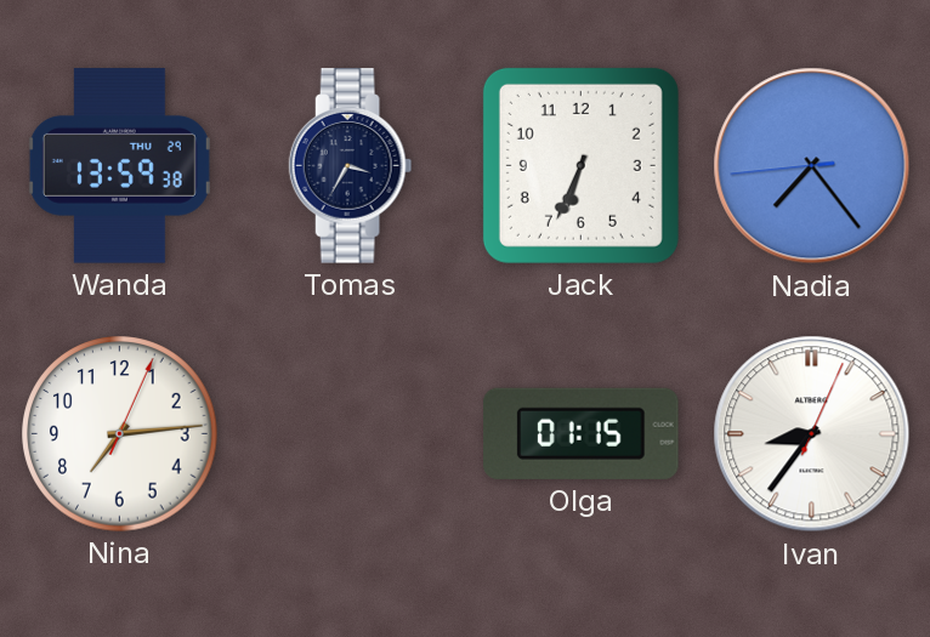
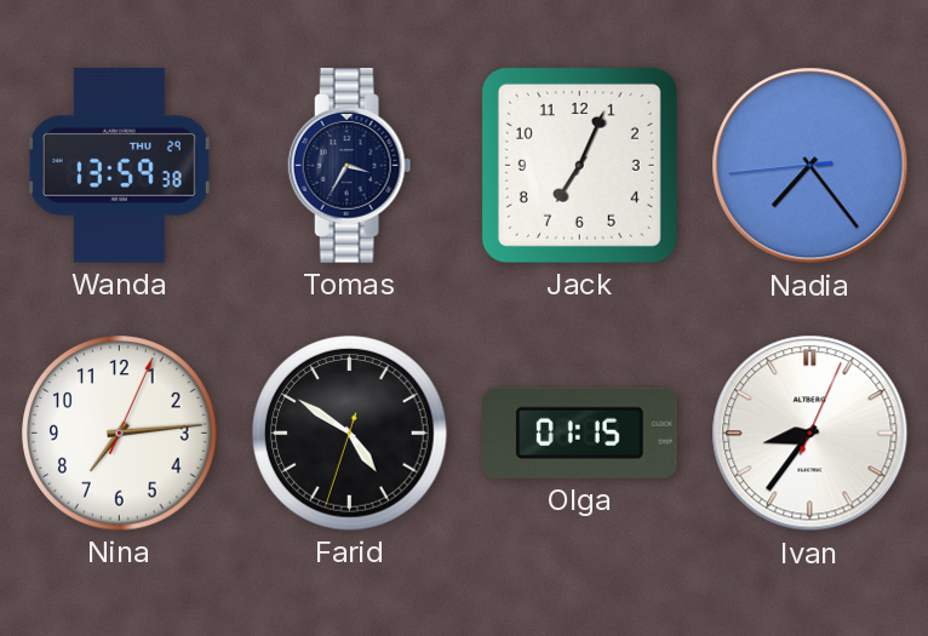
Jack: 6:34 -> 7:04
Farid: none -> 4:50
